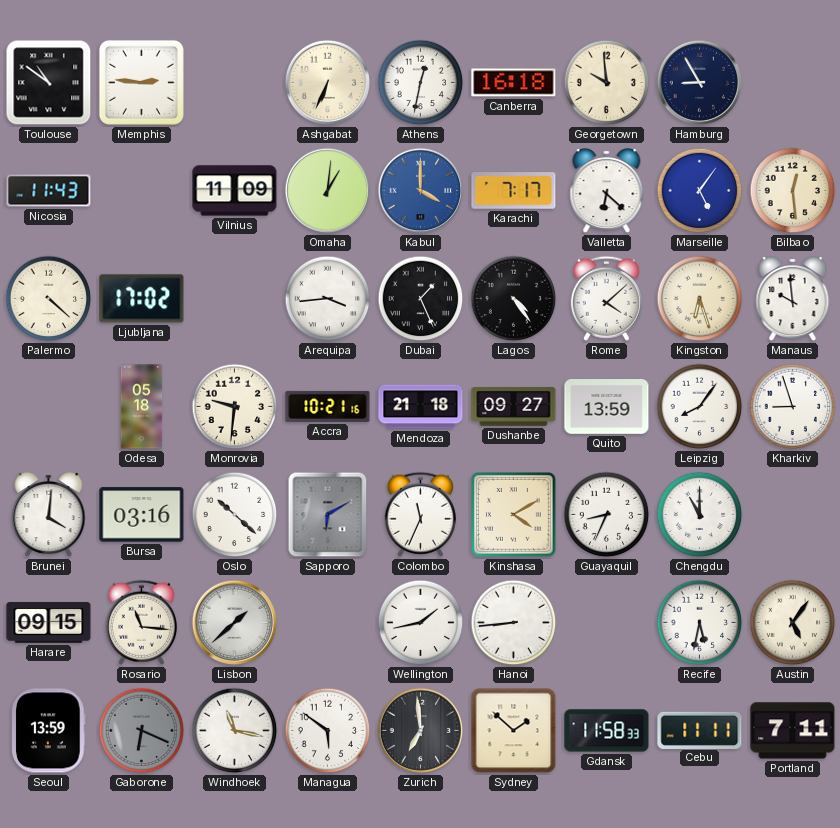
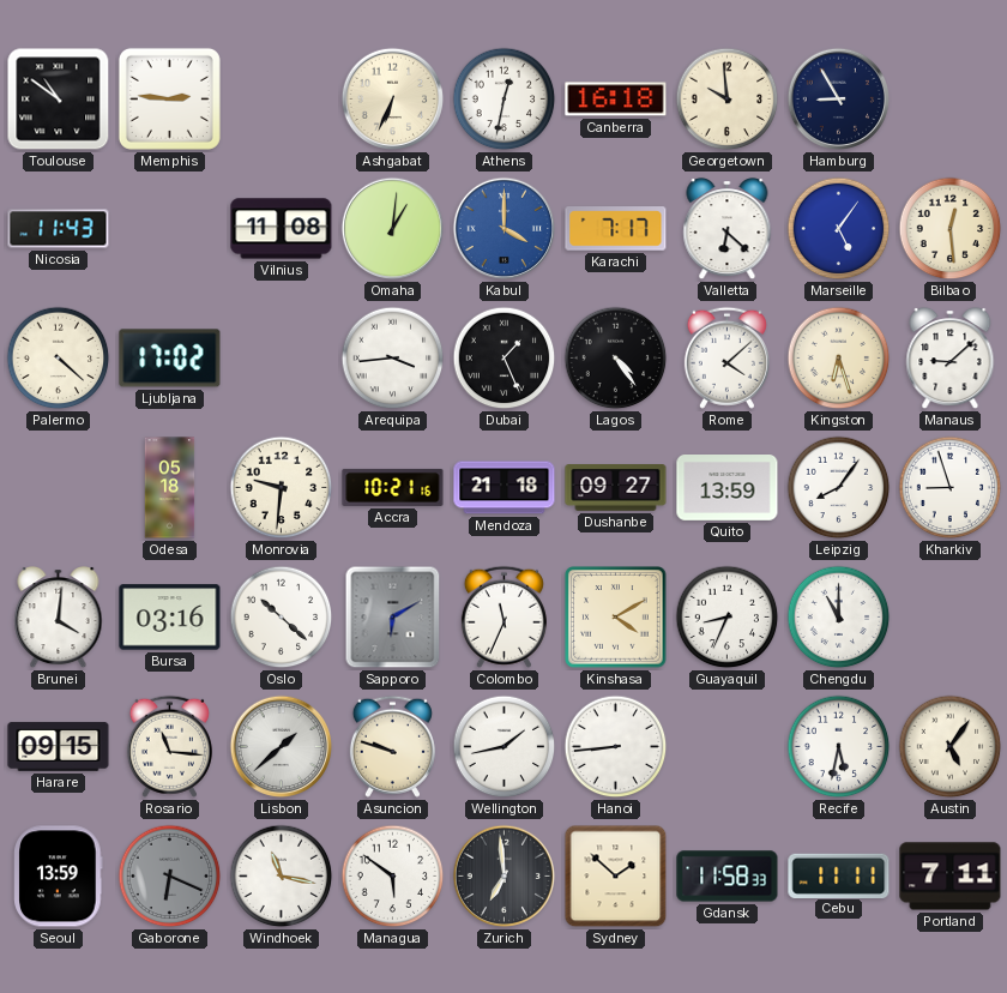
Vilnius: 11:09 -> 11:08
Manaus: 9:59 -> 9:08
Asuncion: none -> 9:48
